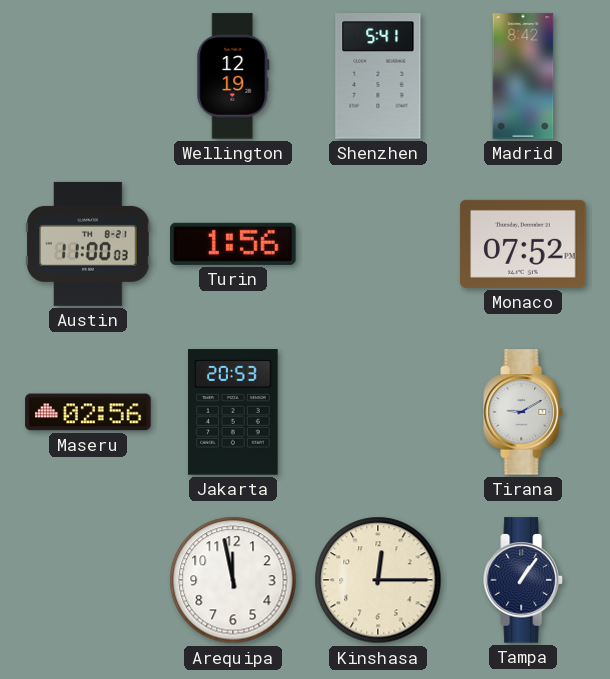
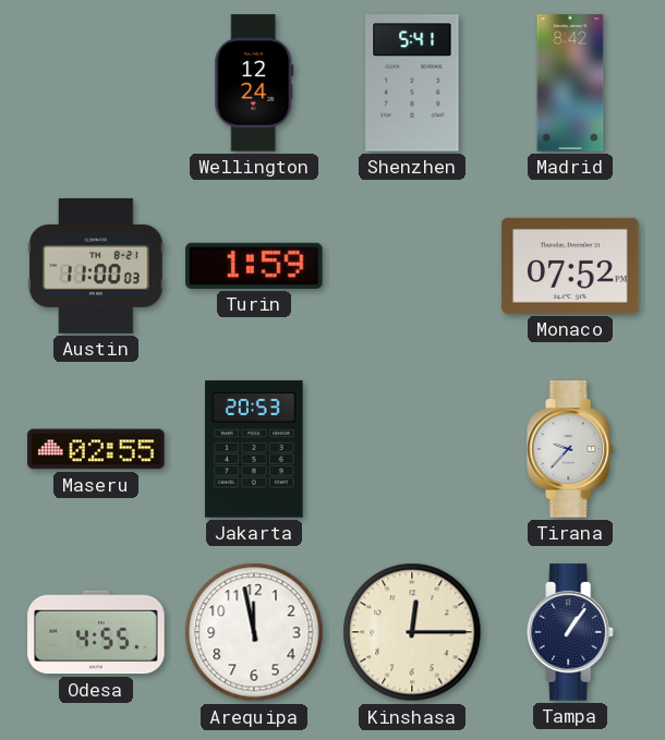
Wellington: 12:19 -> 12:24
Turin: 1:56 -> 1:59
Maseru: 02:56 -> 02:55
Tirana: 9:10 -> 9:37
Odesa: none -> 4:55
